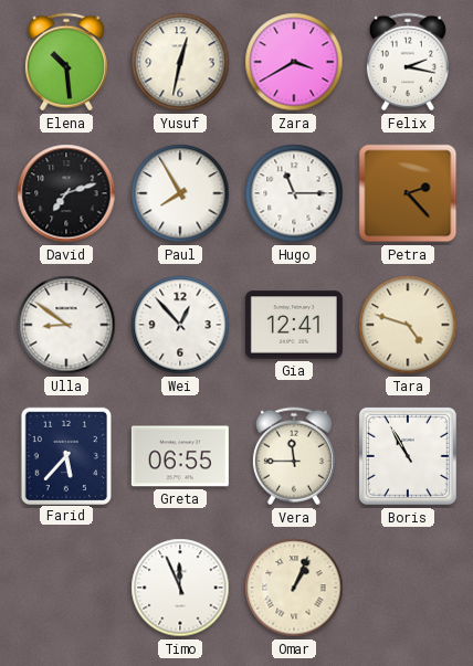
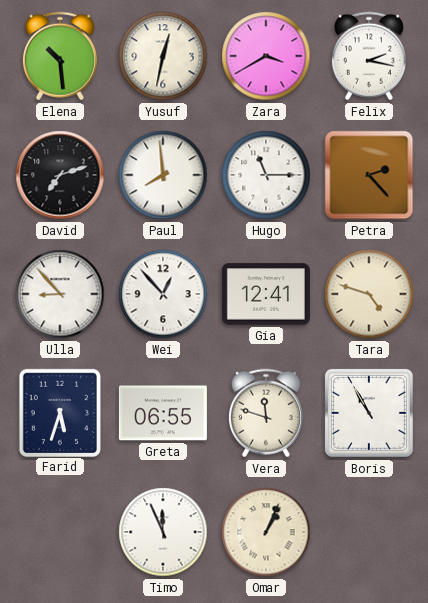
Paul: 7:55 -> 7:59
Ulla: 8:51 -> 8:53
Farid: 5:37 -> 5:33
Vera: 11:45 -> 11:48
